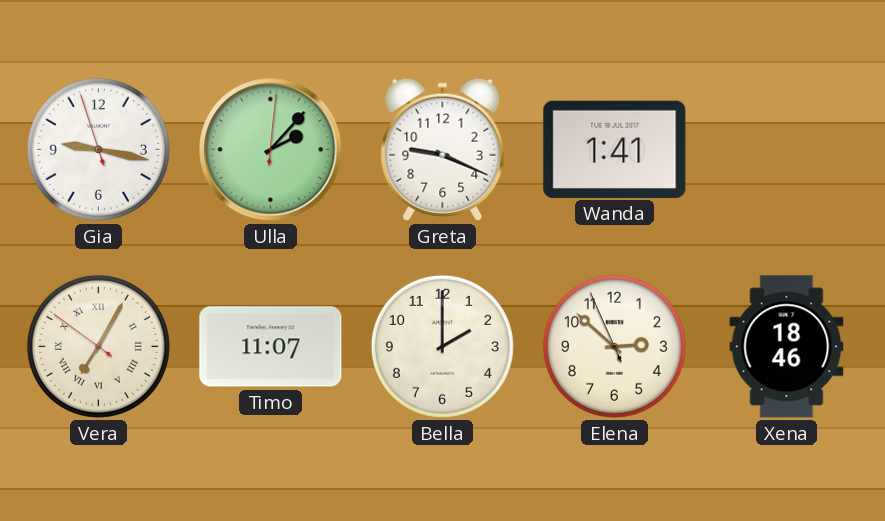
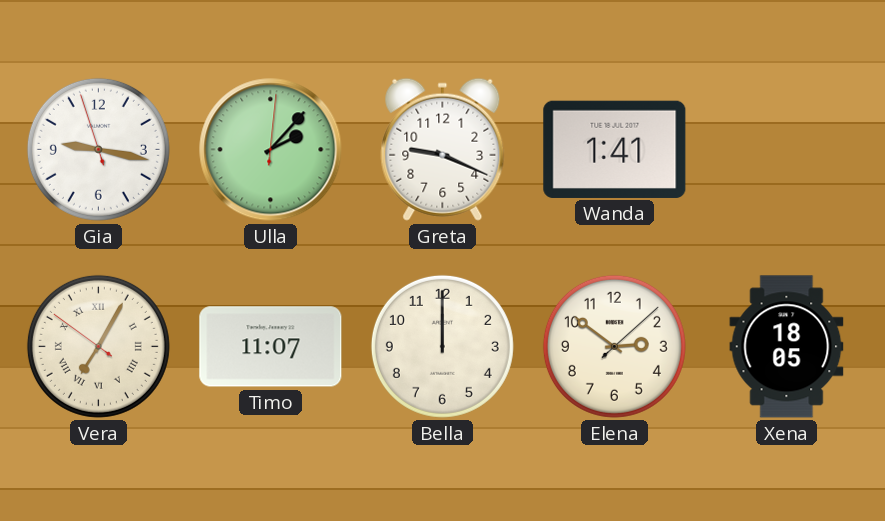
Bella: 2:00 -> 12:00
Elena: 2:51:56 -> 2:51:08
Xena: 18:46 -> 18:05
